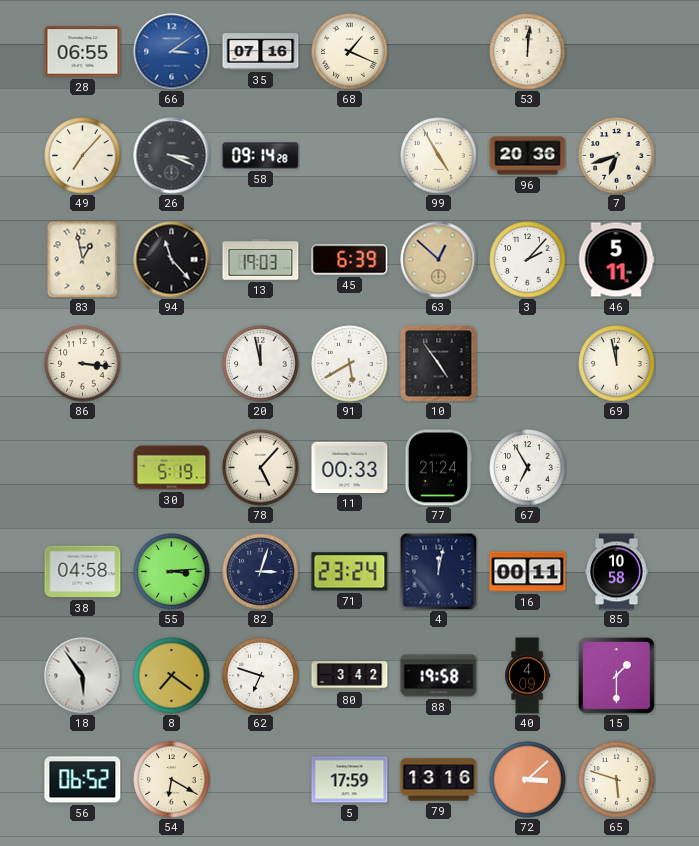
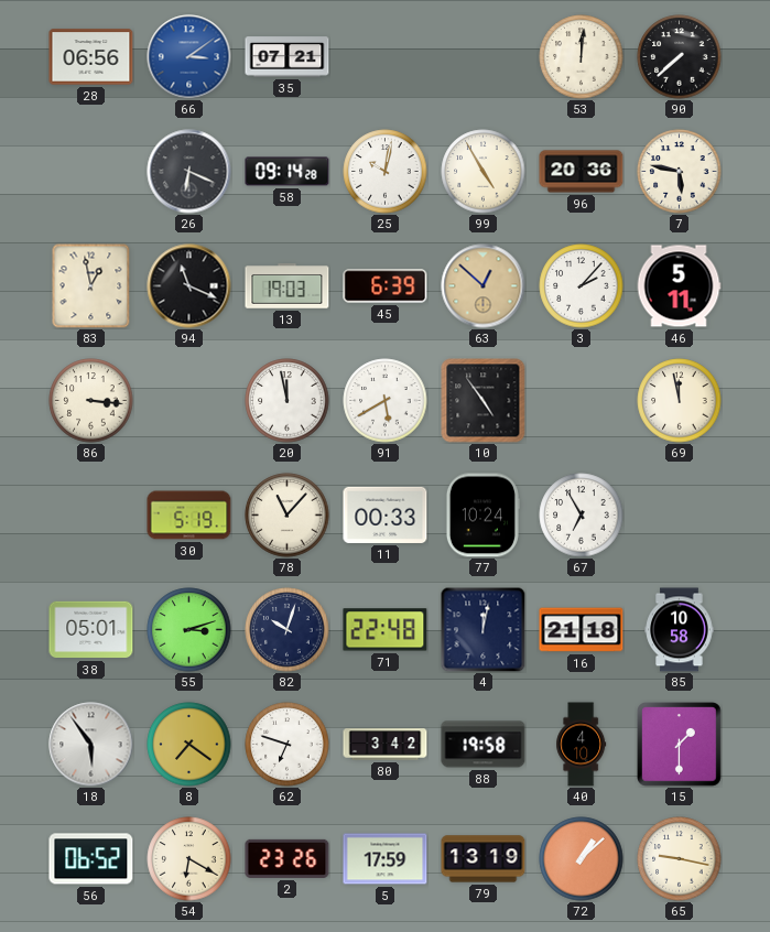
28: 06:55 -> 06:56
35: 07:16 -> 07:21
68: 1:19 -> none
90: none -> 7:38
49: 7:07 -> none
26: 3:19 -> 6:19
25: none -> 10:02
7: 6:42 -> 5:47
94: 11:23 -> 11:19
78: 5:07 -> 11:07
77: 21:24 -> 10:24
38: 04:58 -> 05:01
55: 3:14 -> 3:12
82: 3:03 -> 10:03
71: 23:24 -> 22:48
16: 00:11 -> 21:18
40: 4:09 -> 4:10
2: none -> 23:26
79: 13:16 -> 13:19
72: 3:08 -> 1:08
65: 5:48 -> 9:17
